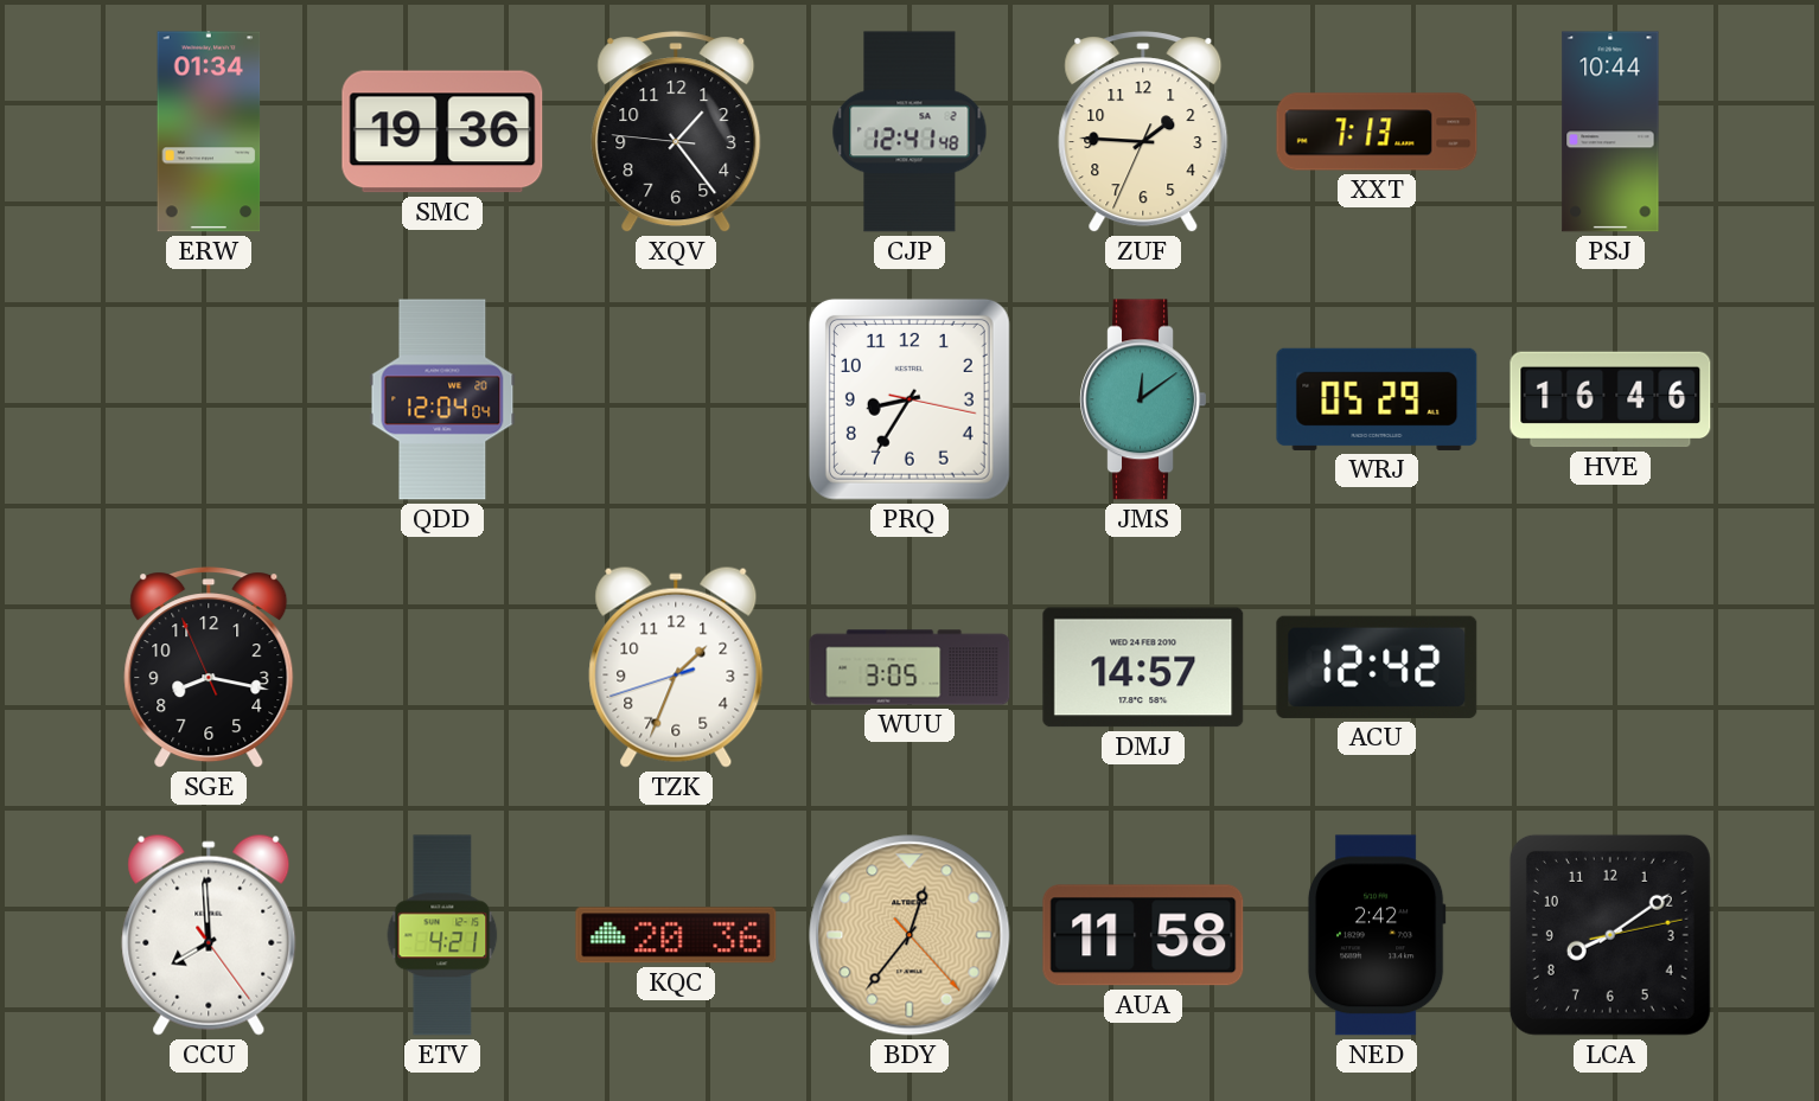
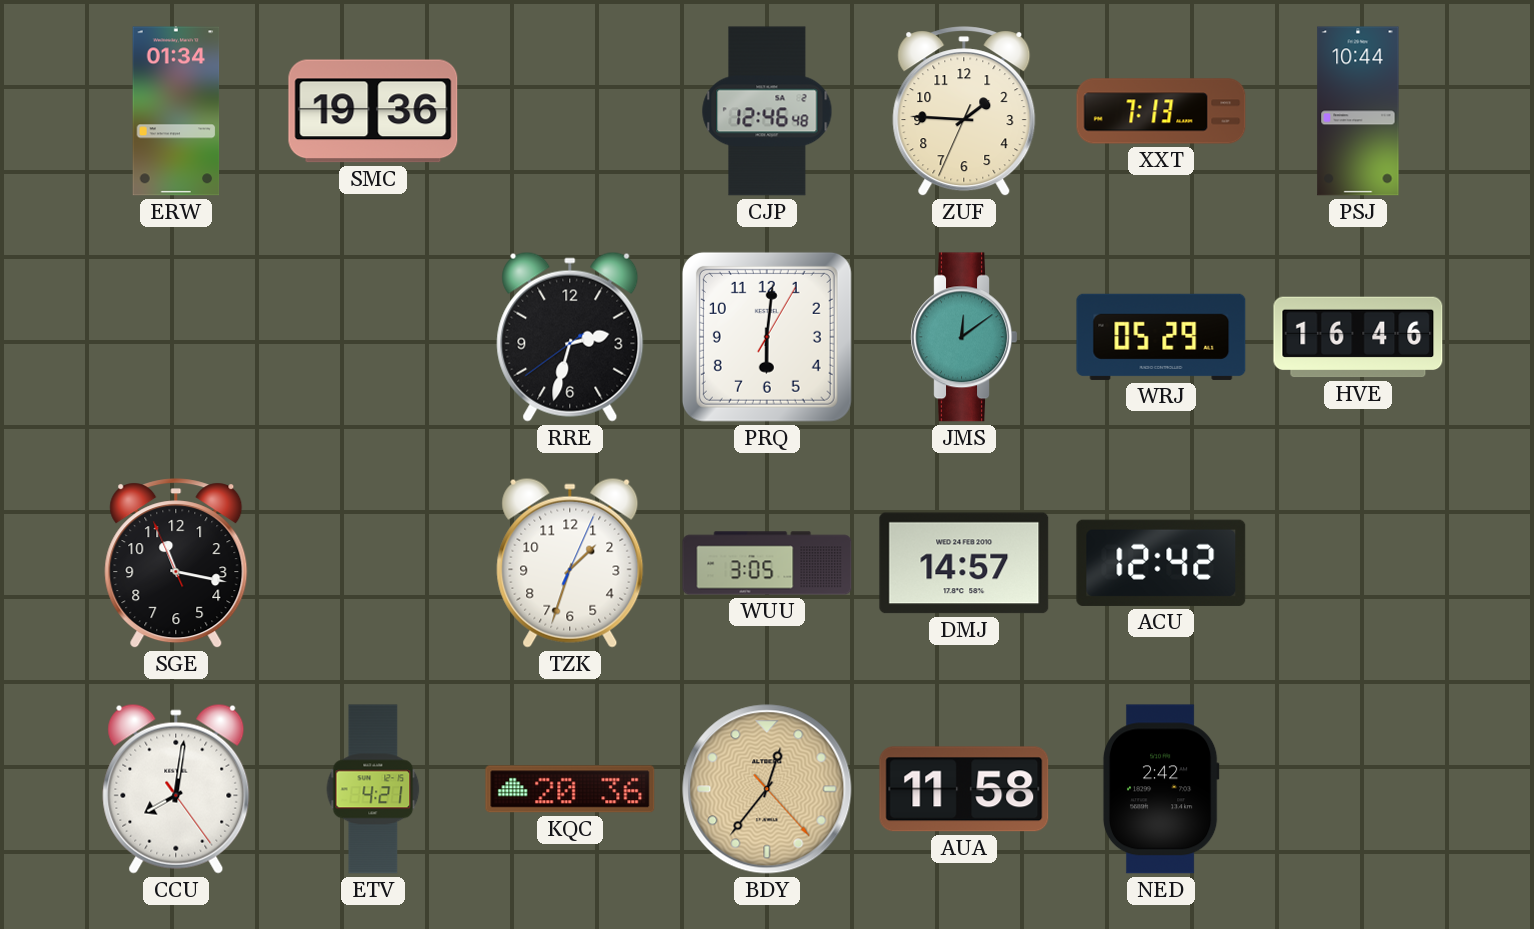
XQV: 1:23 -> none
CJP: 12:41 -> 12:46
QDD: 12:04 -> none
RRE: none -> 2:32
PRQ: 8:35 -> 6:01
SGE: 8:16 -> 11:16
TZK: 1:33:42 -> 1:33:04
CCU: 7:59 -> 8:01
LCA: 8:09 -> none
